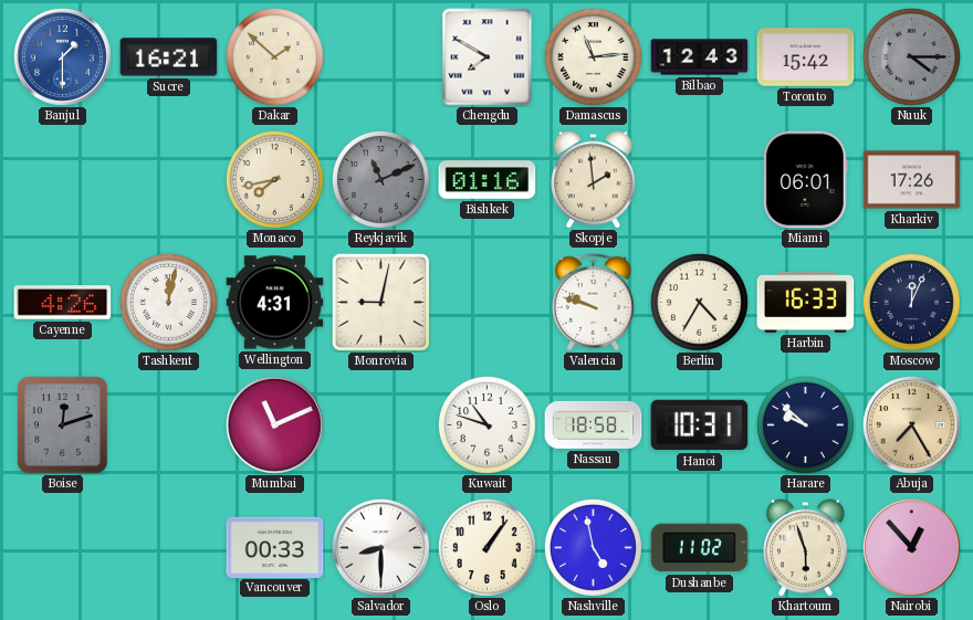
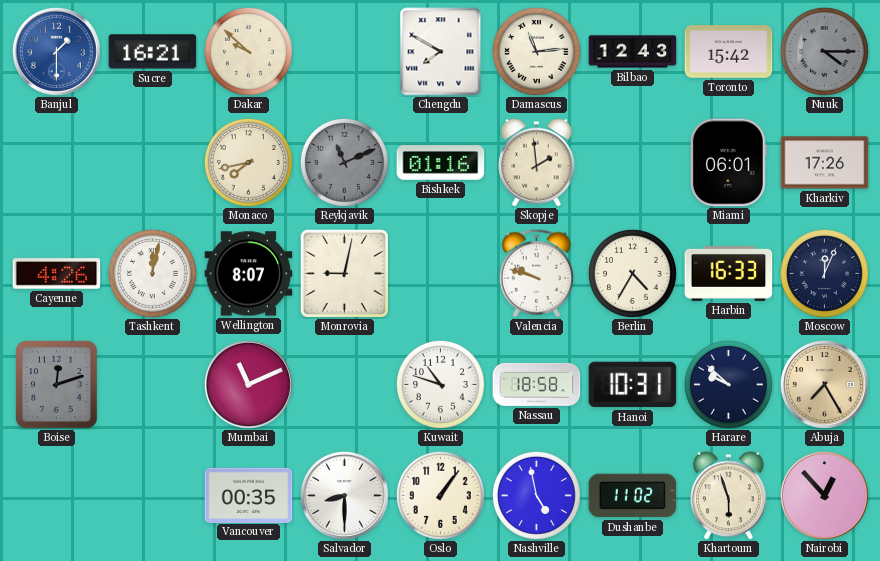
Dakar: 1:52 -> 9:52
Wellington: 4:31 -> 8:07
Vancouver: 00:33 -> 00:35
